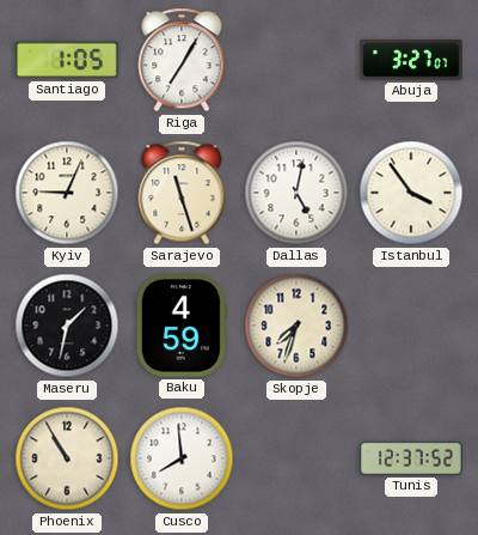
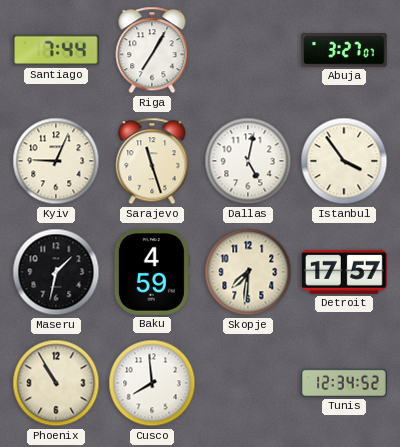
Santiago: 1:05 -> 7:44
Skopje: 7:33 -> 7:31
Detroit: none -> 17:57
Tunis: 12:37 -> 12:34
